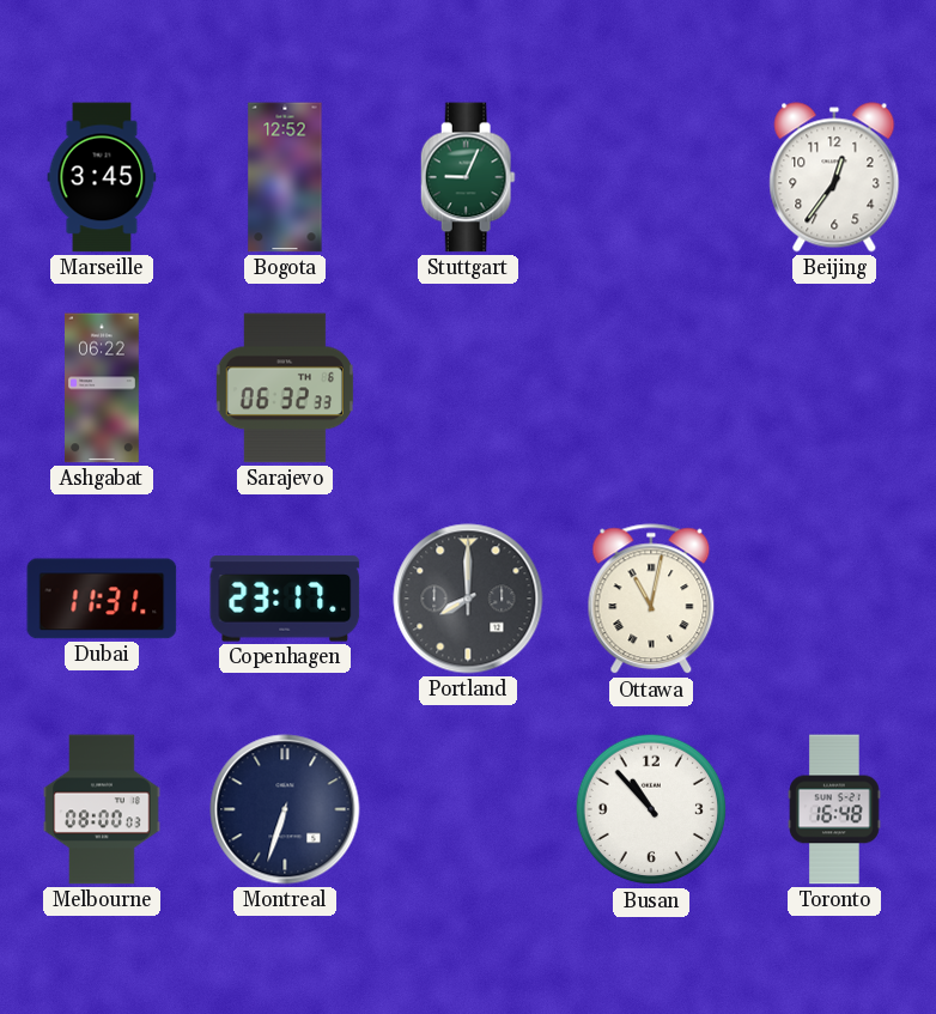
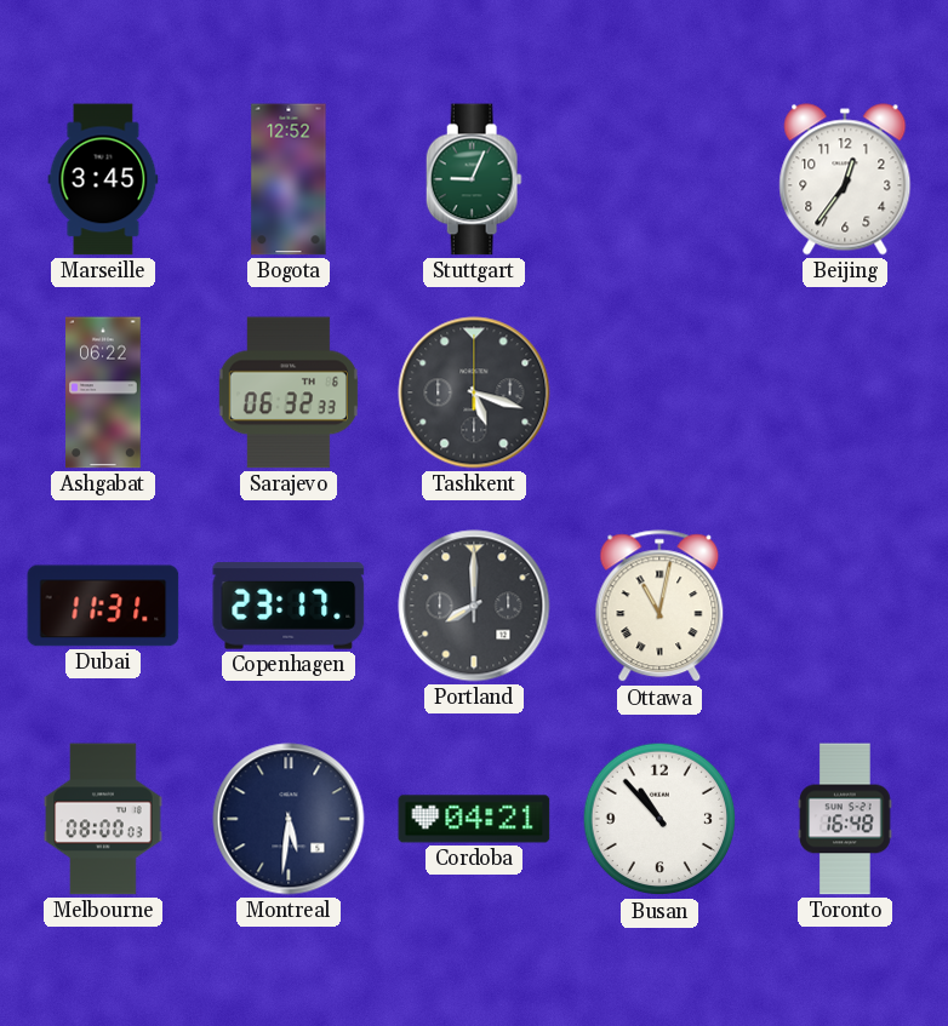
Tashkent: none -> 5:18
Montreal: 6:33 -> 5:31
Cordoba: none -> 04:21
